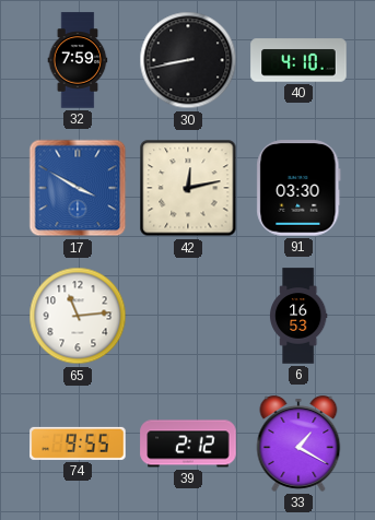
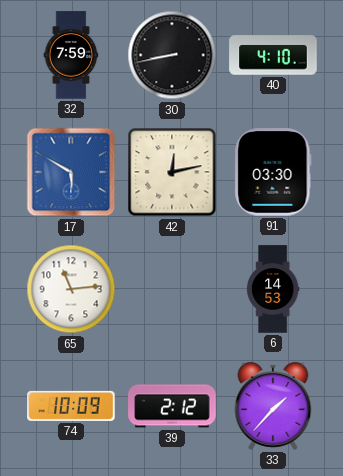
17: 3:50 -> 5:50
6: 16:53 -> 14:53
74: 9:55 -> 10:09
33: 1:20 -> 1:37
